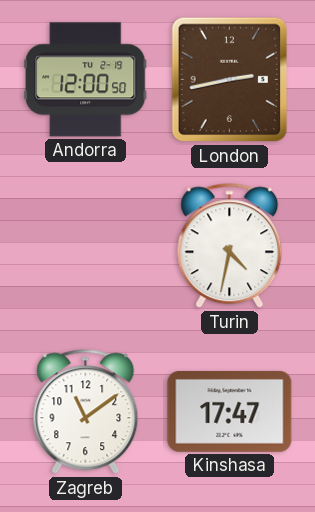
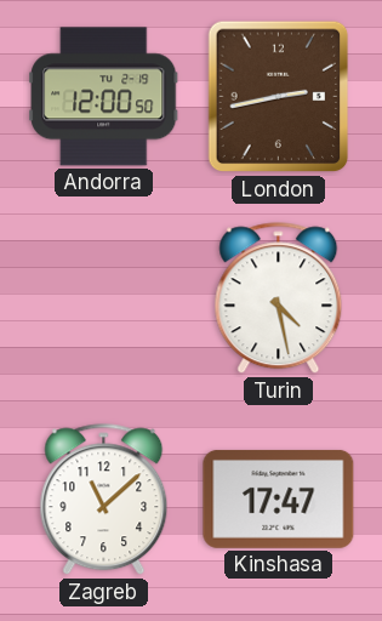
Turin: 4:32 -> 4:28
Zagreb: 11:09 -> 11:08
